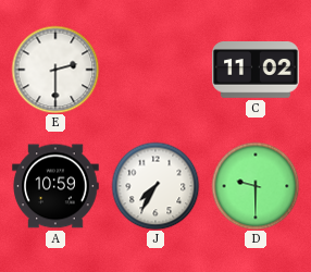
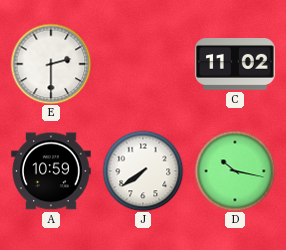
J: 7:35 -> 7:39
D: 9:30 -> 10:17
